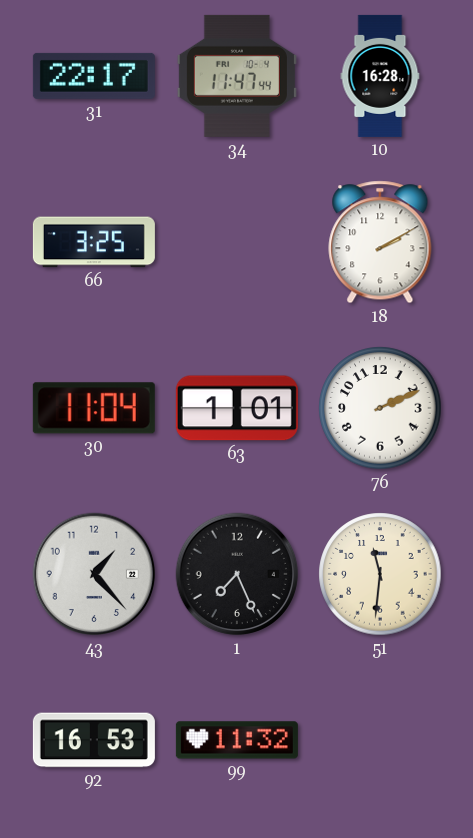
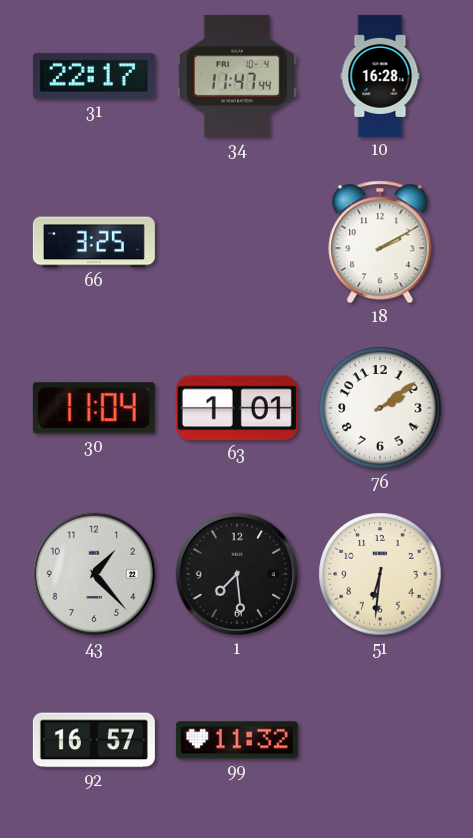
76: 2:11 -> 2:09
1: 7:26 -> 7:29
51: 11:31 -> 6:31
92: 16:53 -> 16:57
